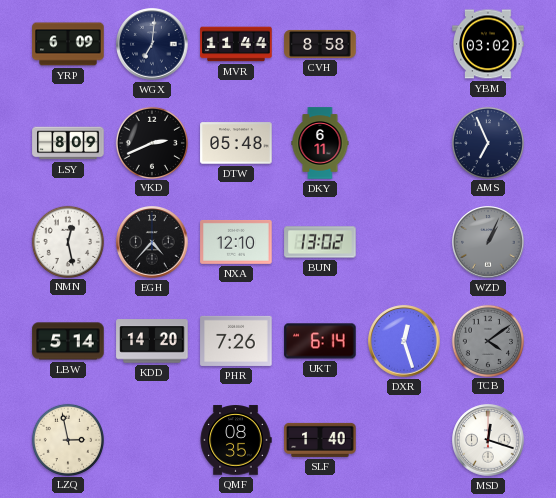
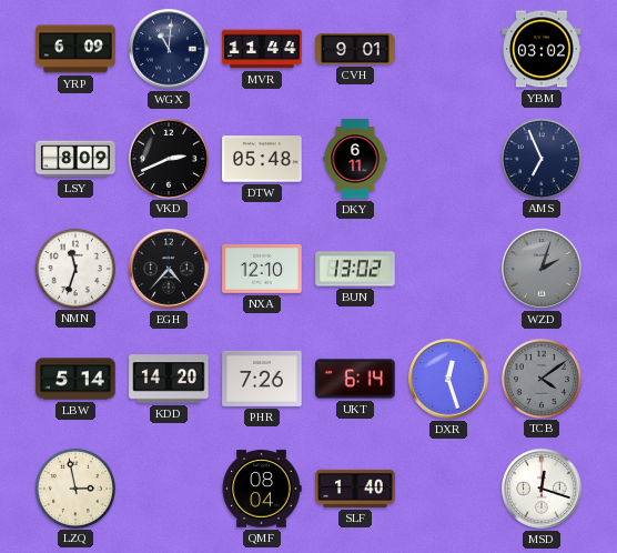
WGX: 7:01 -> 11:01
CVH: 8:58 -> 9:01
NMN: 12:28 -> 11:33
WZD: 1:04 -> 2:03
QMF: 08:35 -> 08:04
